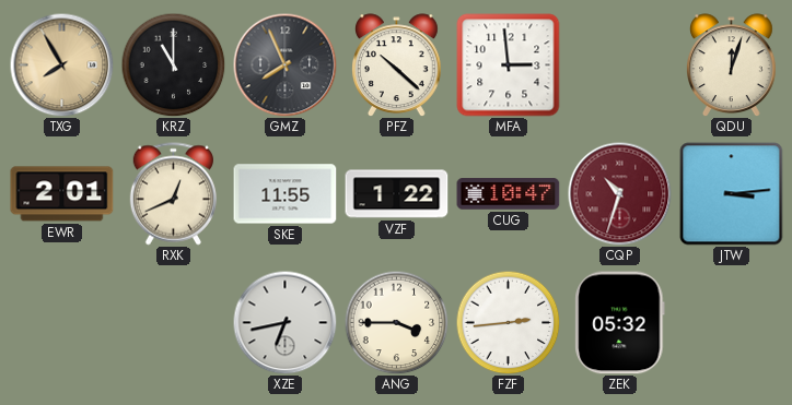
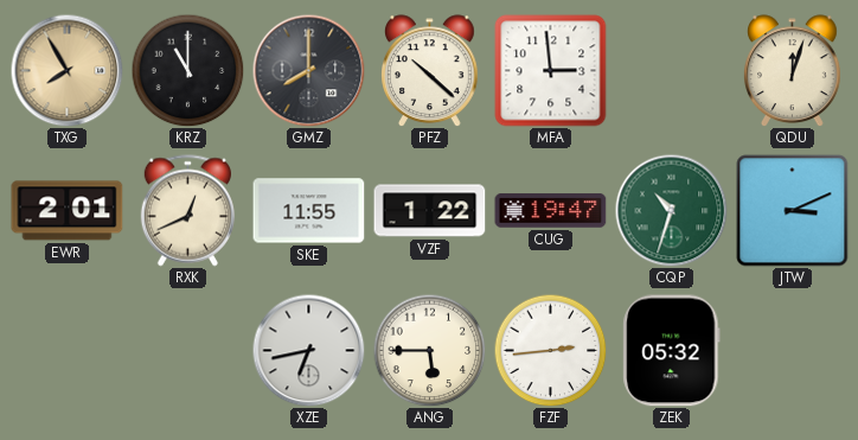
GMZ: 7:56 -> 8:00
CUG: 10:47 -> 19:47
CQP dial: burgundy -> green
JTW: 3:14 -> 3:11
ANG: 3:45 -> 5:45
